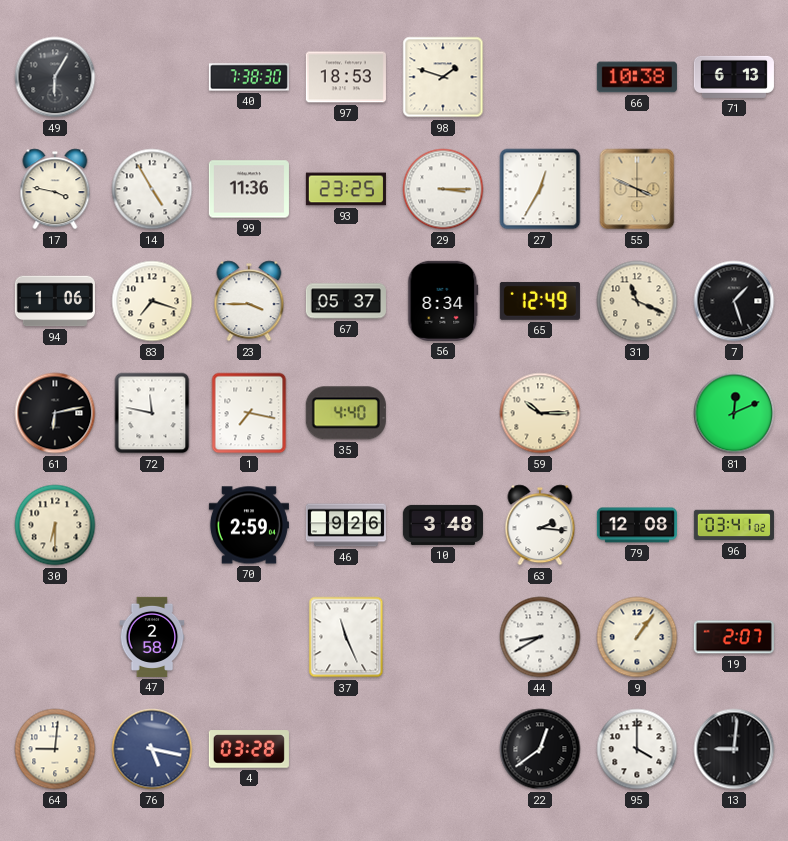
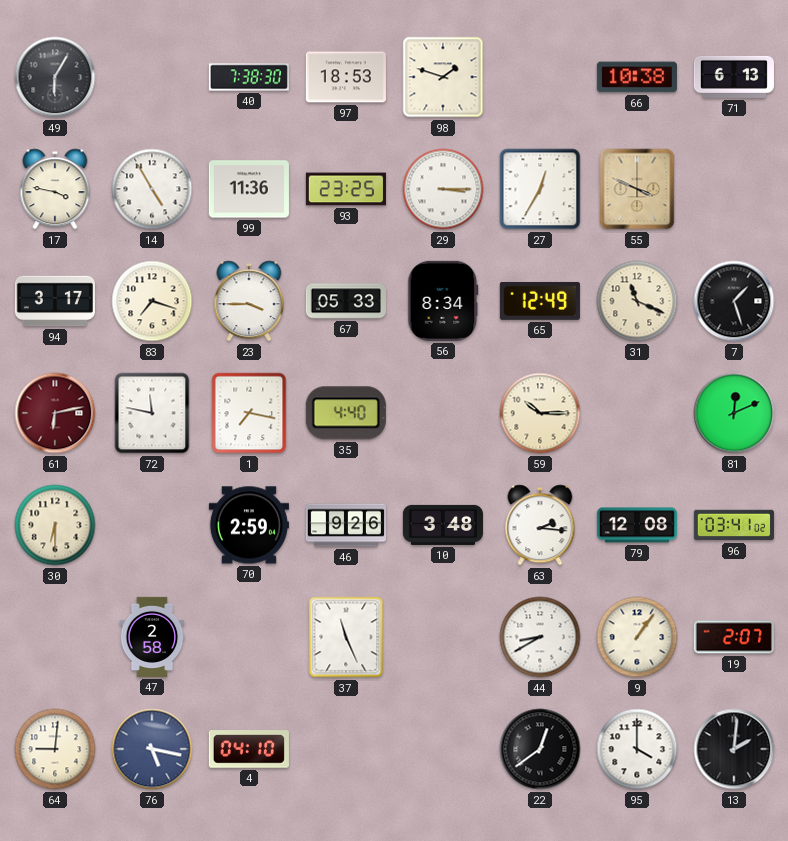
94: 1:06 -> 3:17
67: 05:37 -> 05:33
61 dial: black -> burgundy
4: 03:28 -> 04:10
13: 9:01 -> 2:01
